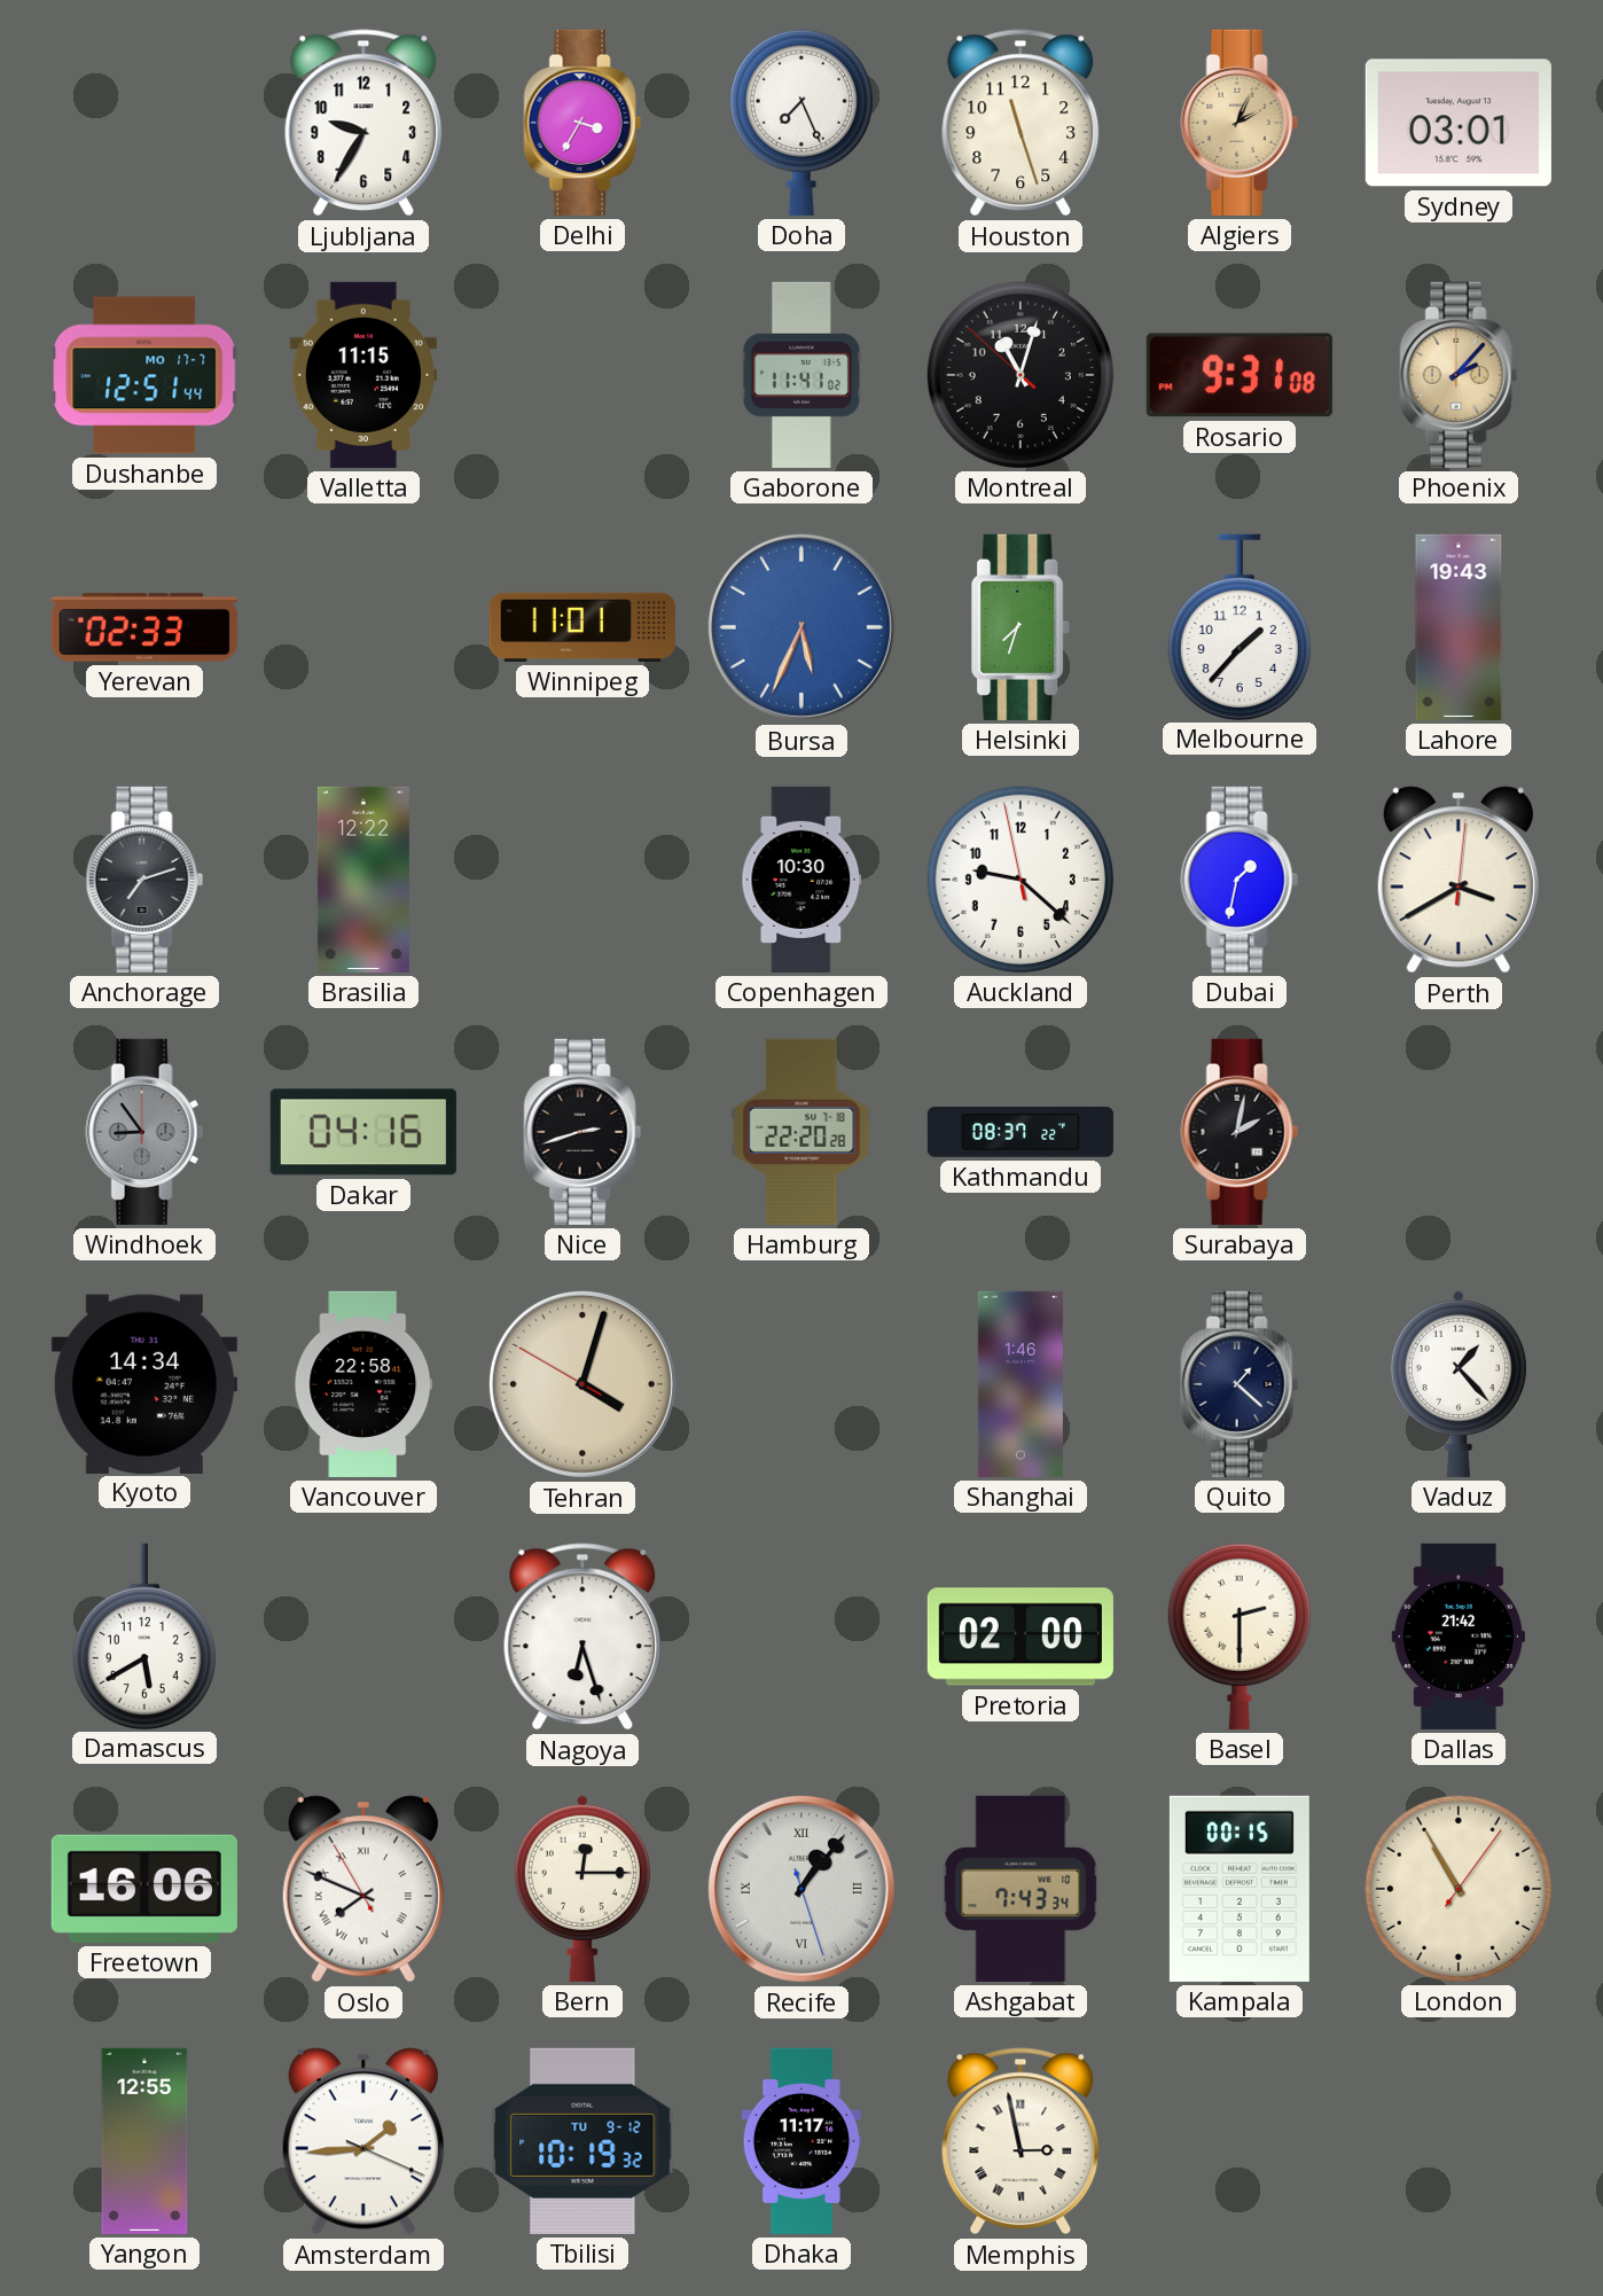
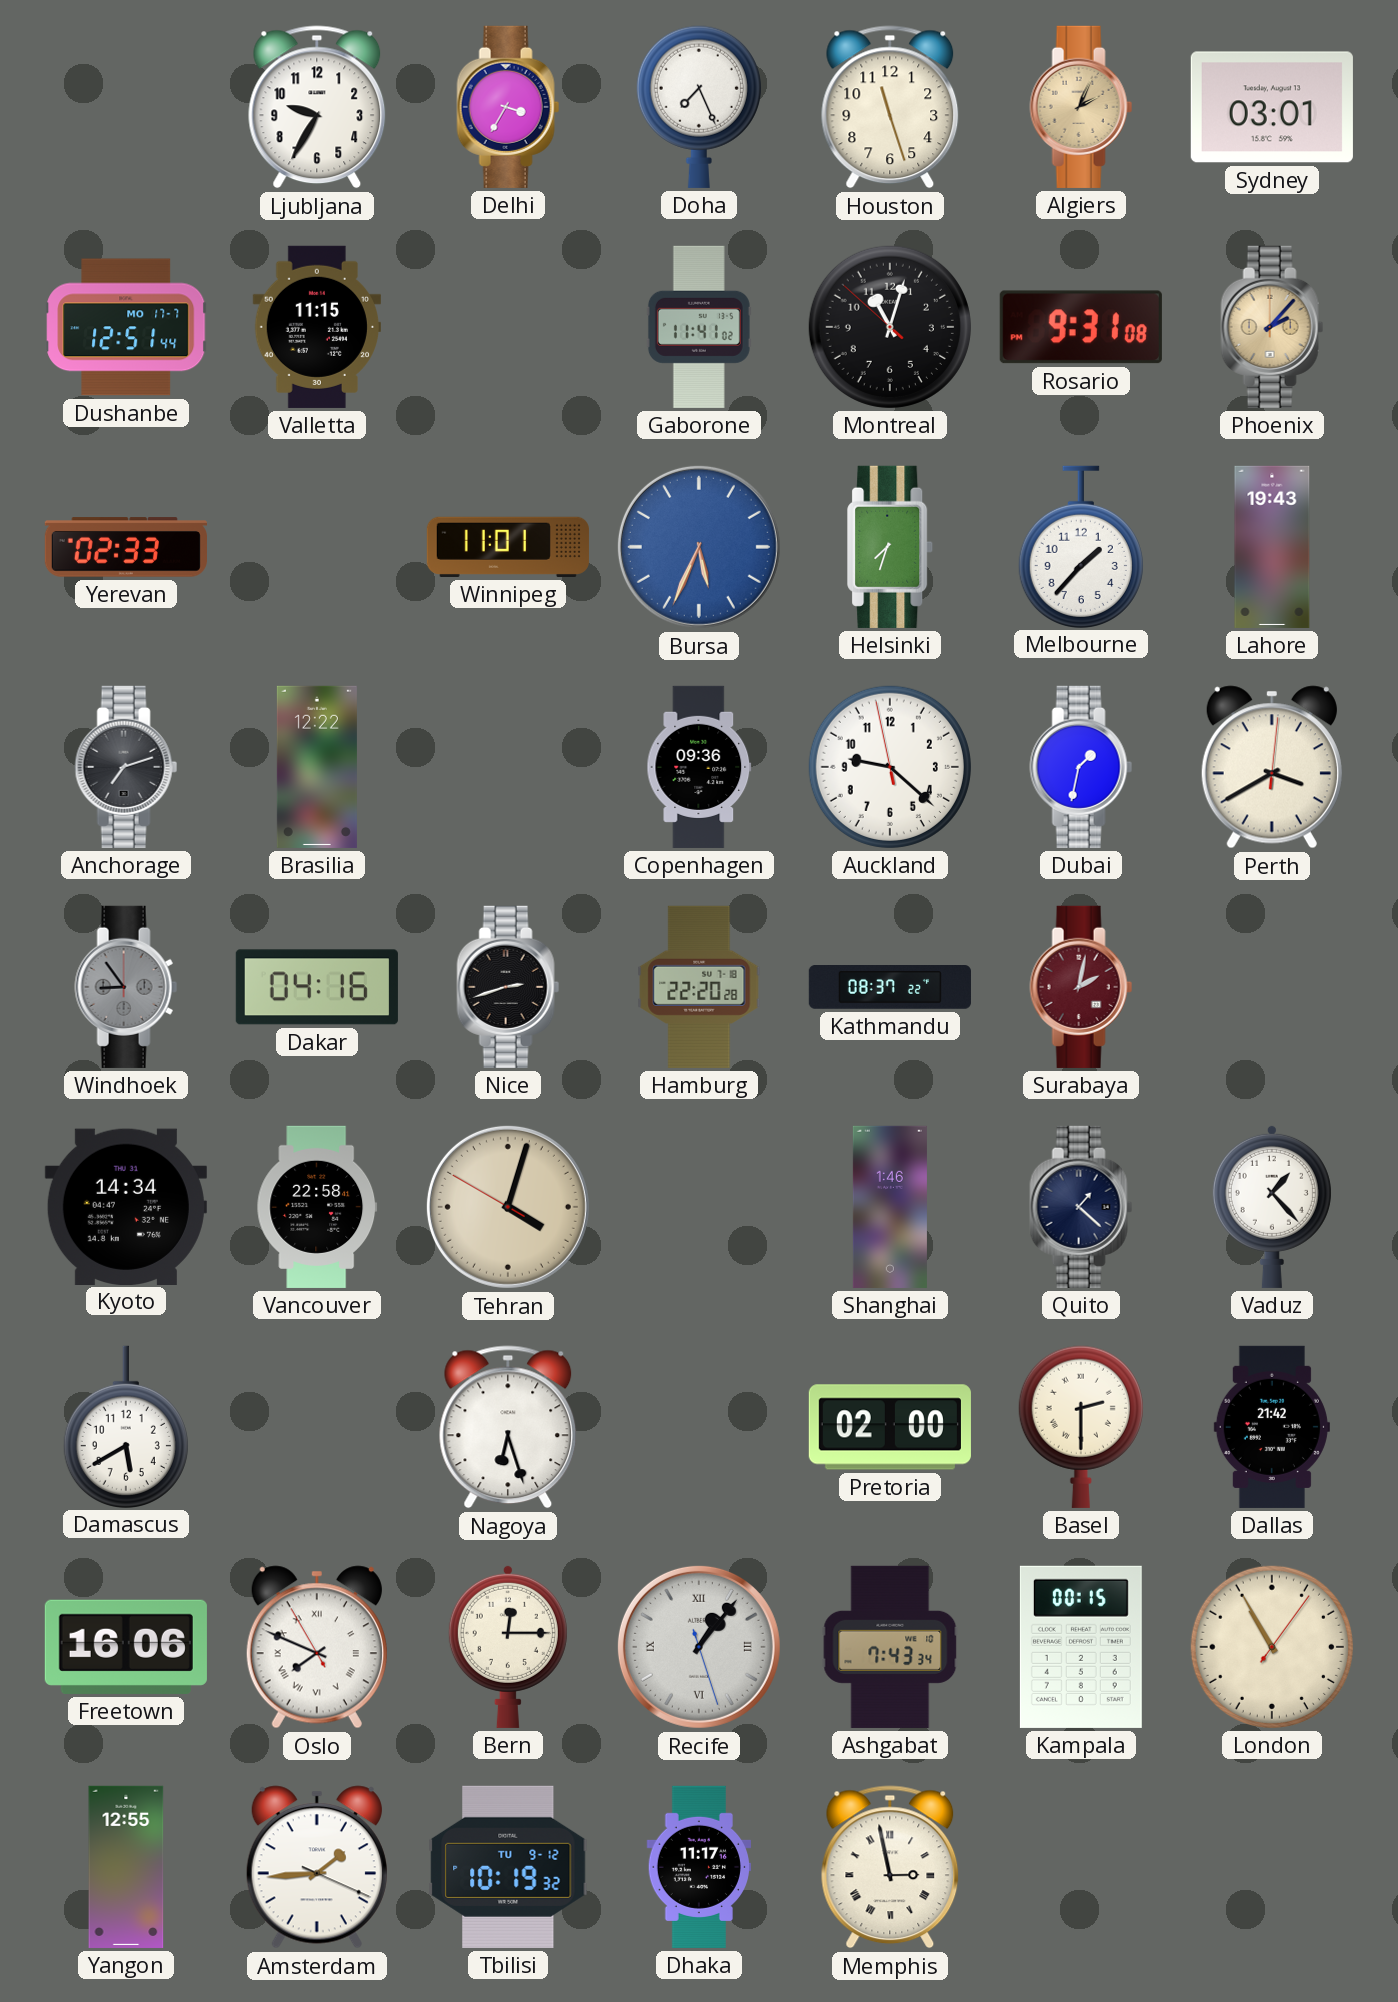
Copenhagen: 10:30 -> 09:36
Surabaya dial: black -> burgundy
